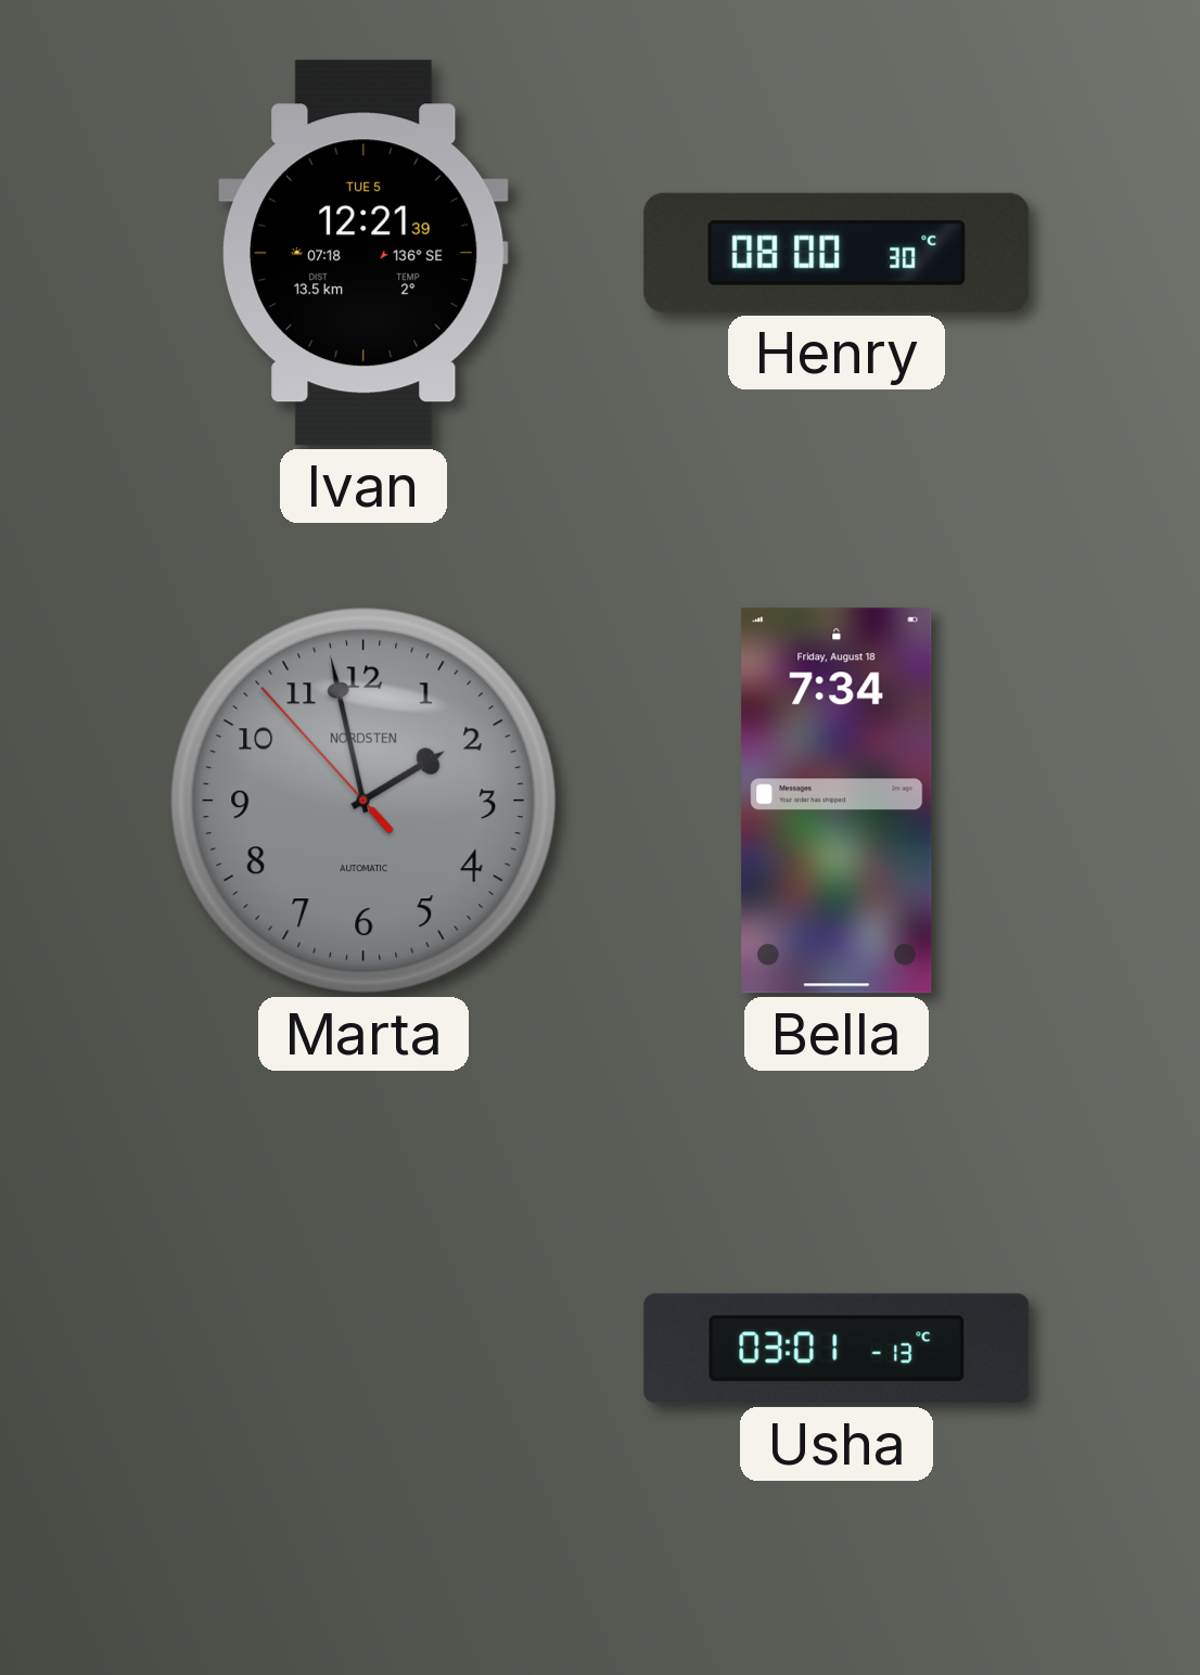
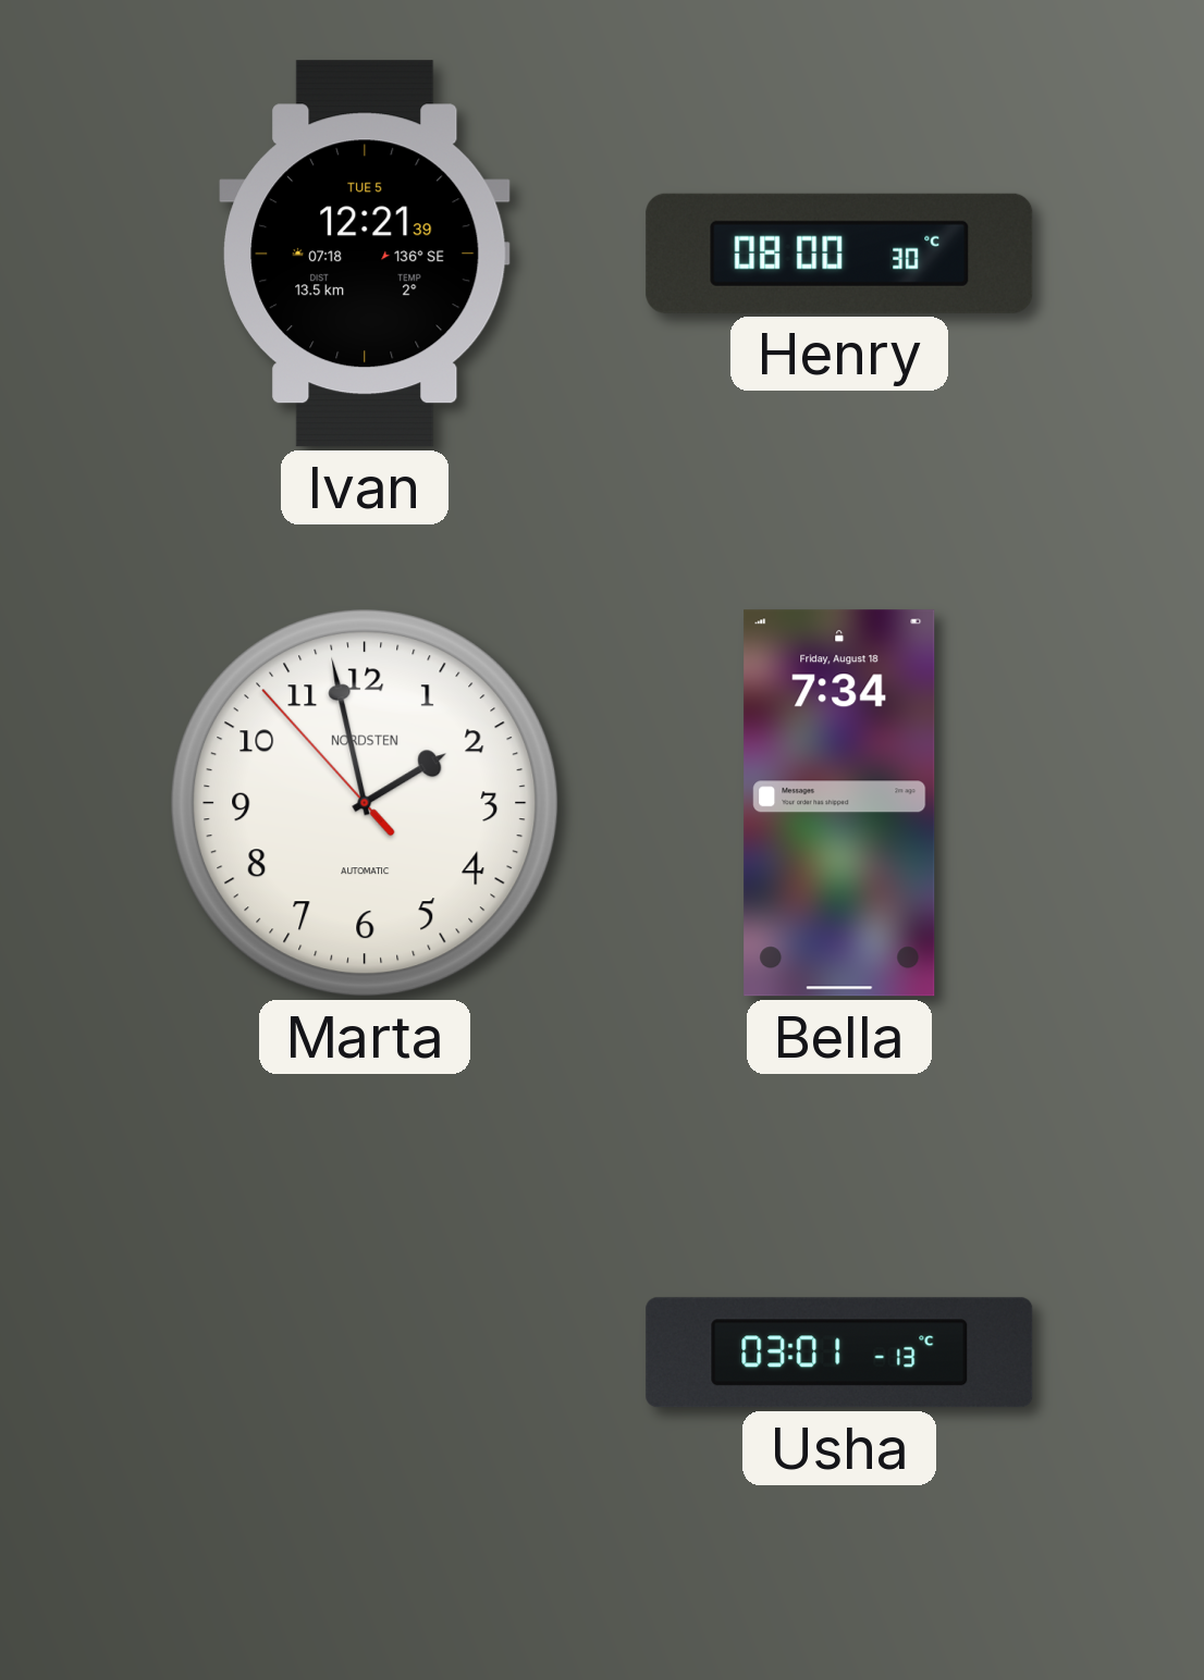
Marta dial: grey -> white
